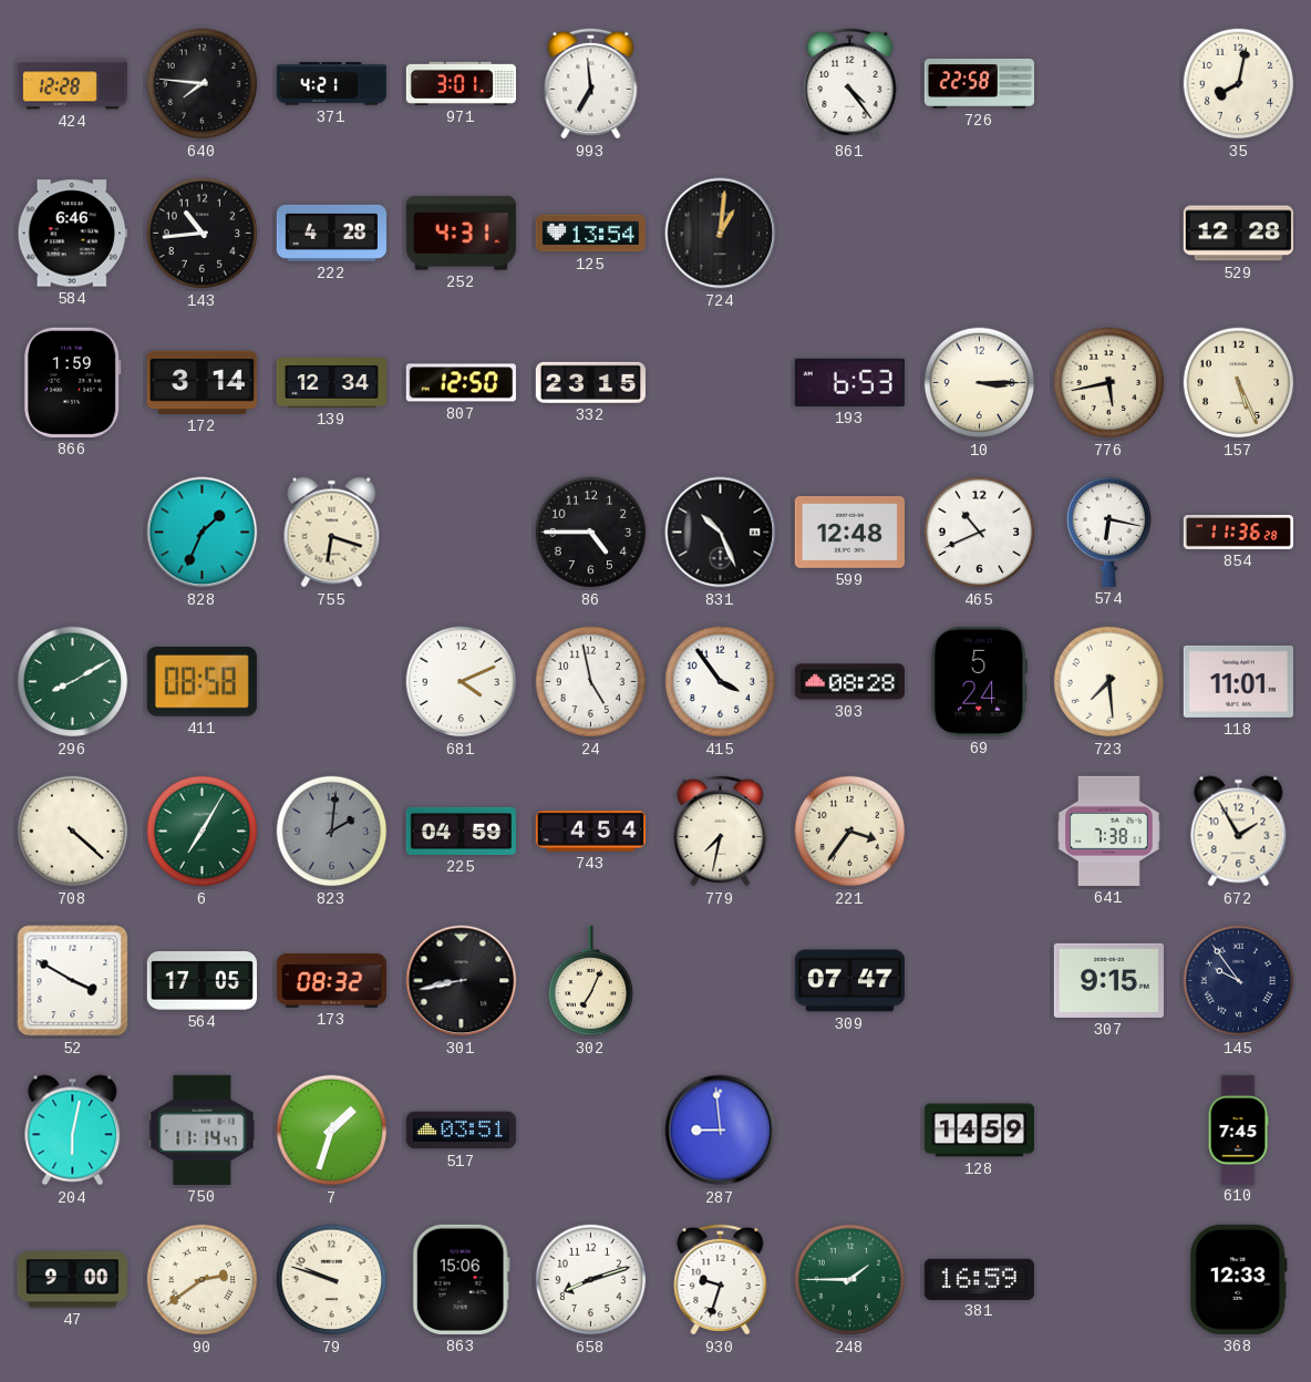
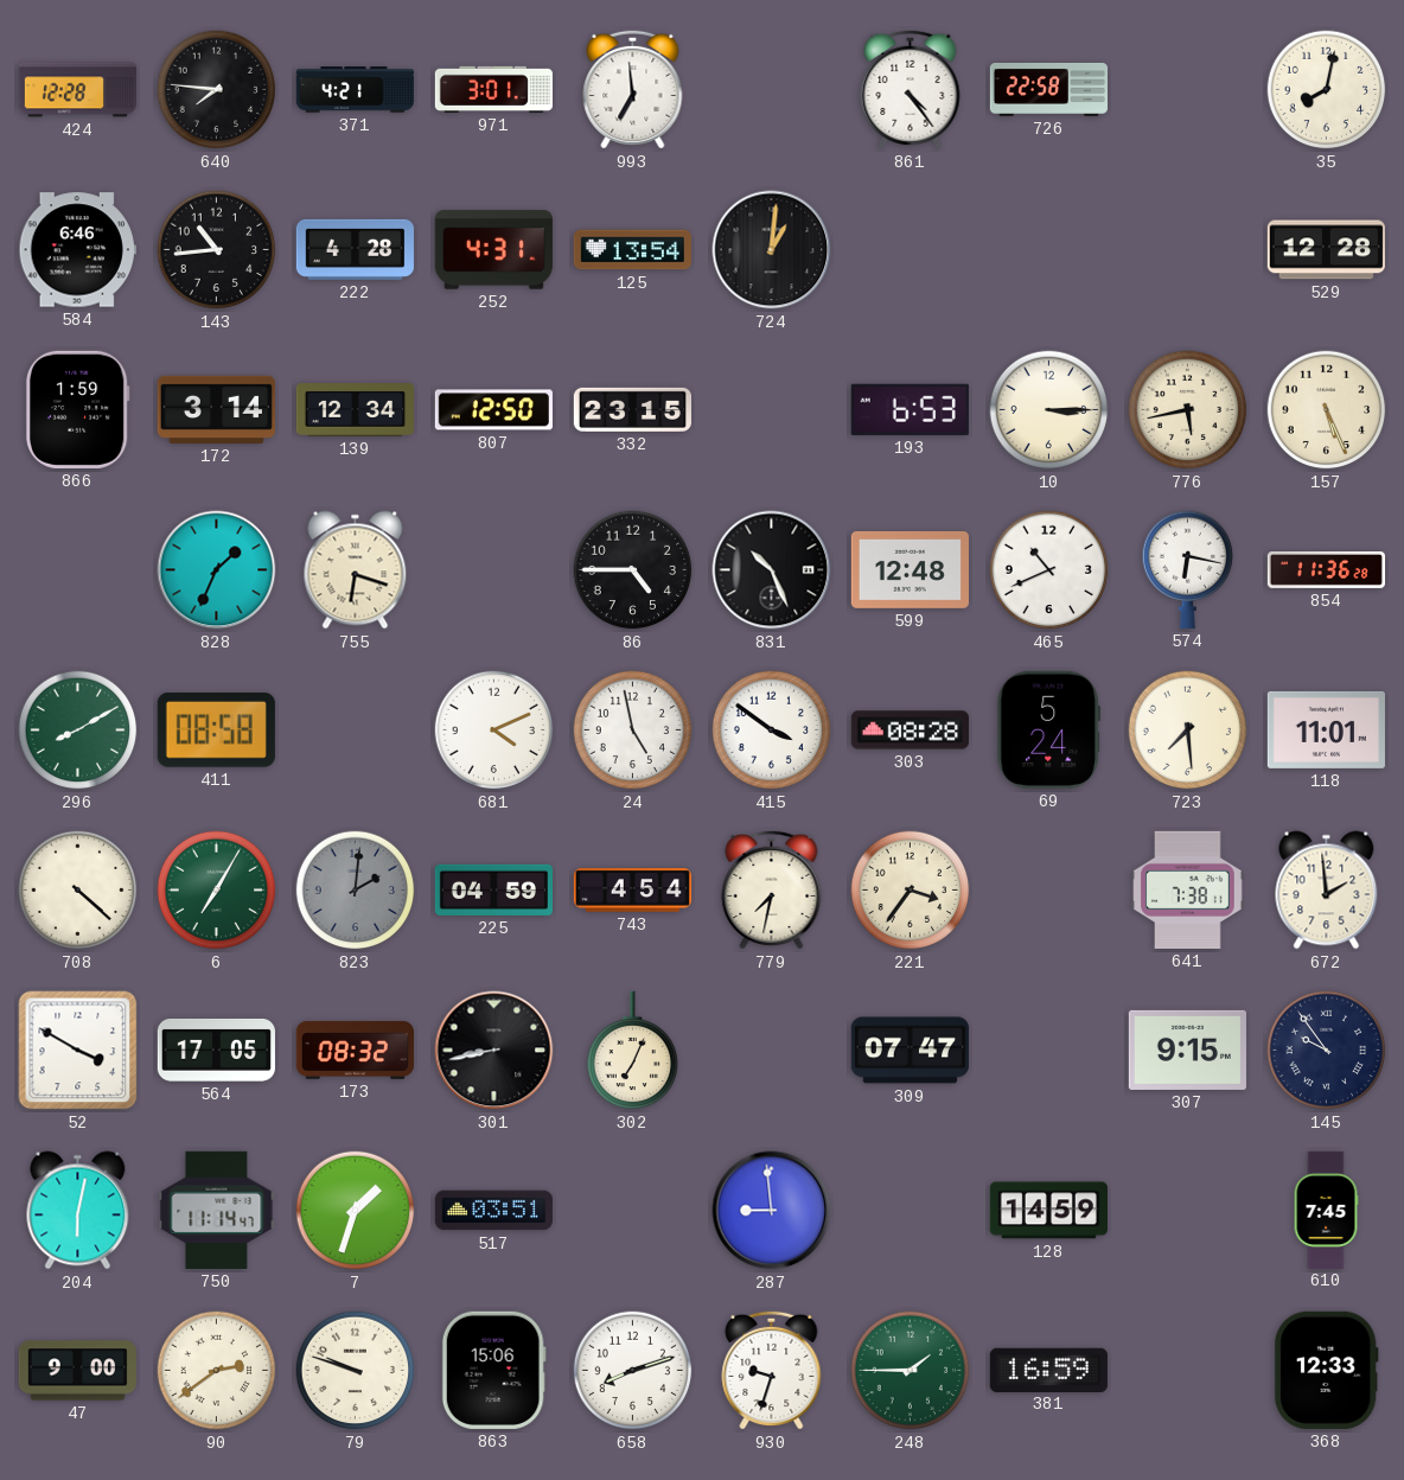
415: 3:54 -> 3:51
672: 1:55 -> 1:59
